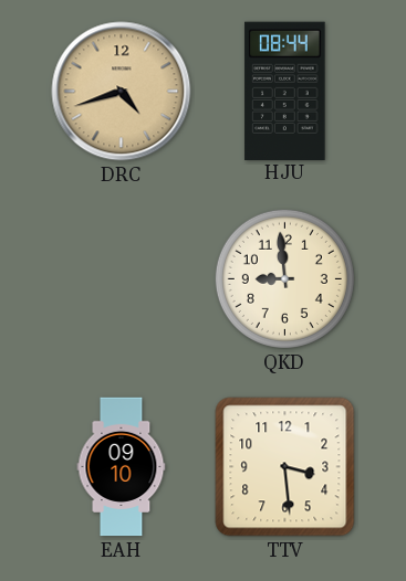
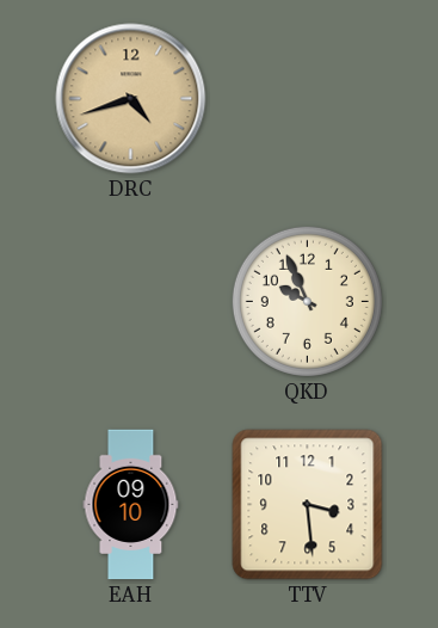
HJU: 08:44 -> none
QKD: 8:59 -> 9:56
